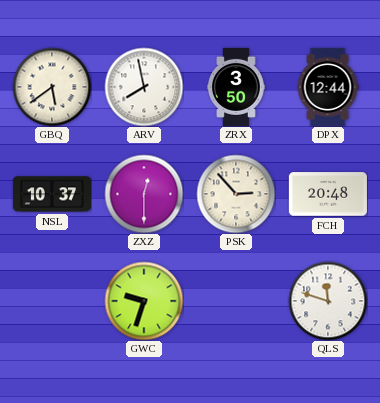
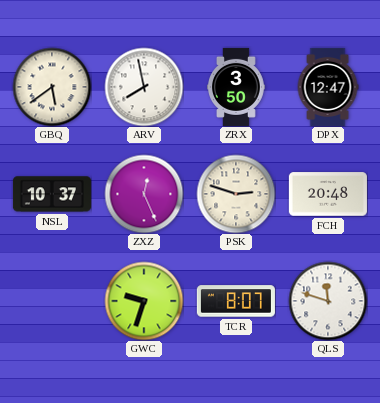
DPX: 12:44 -> 12:47
ZXZ: 12:30 -> 12:26
PSK: 2:53 -> 2:48
TCR: none -> 8:07
